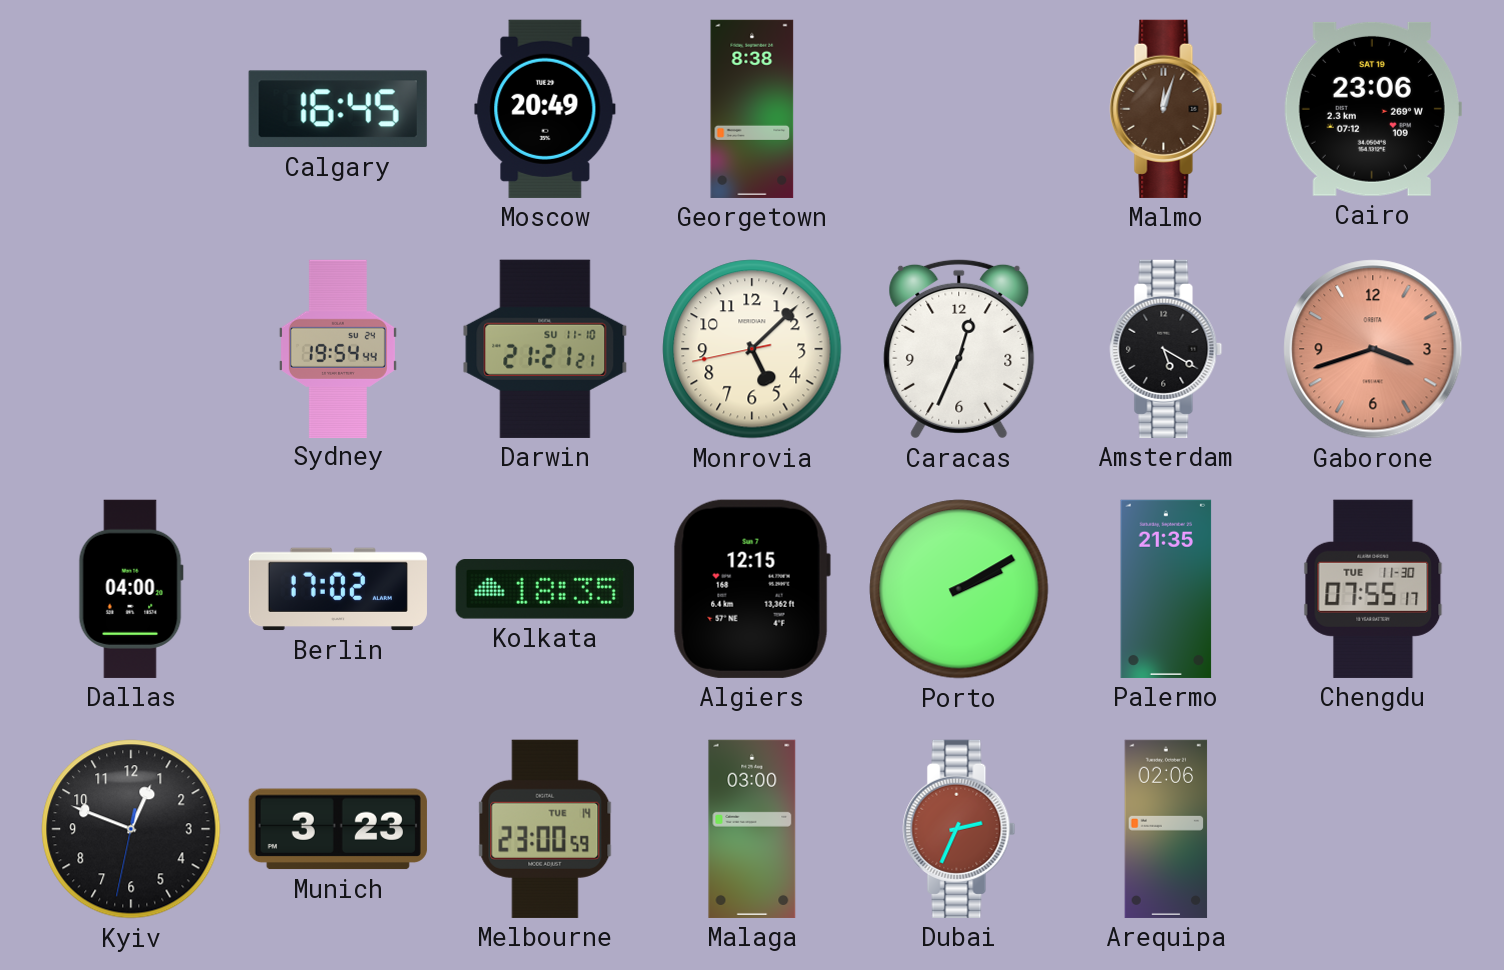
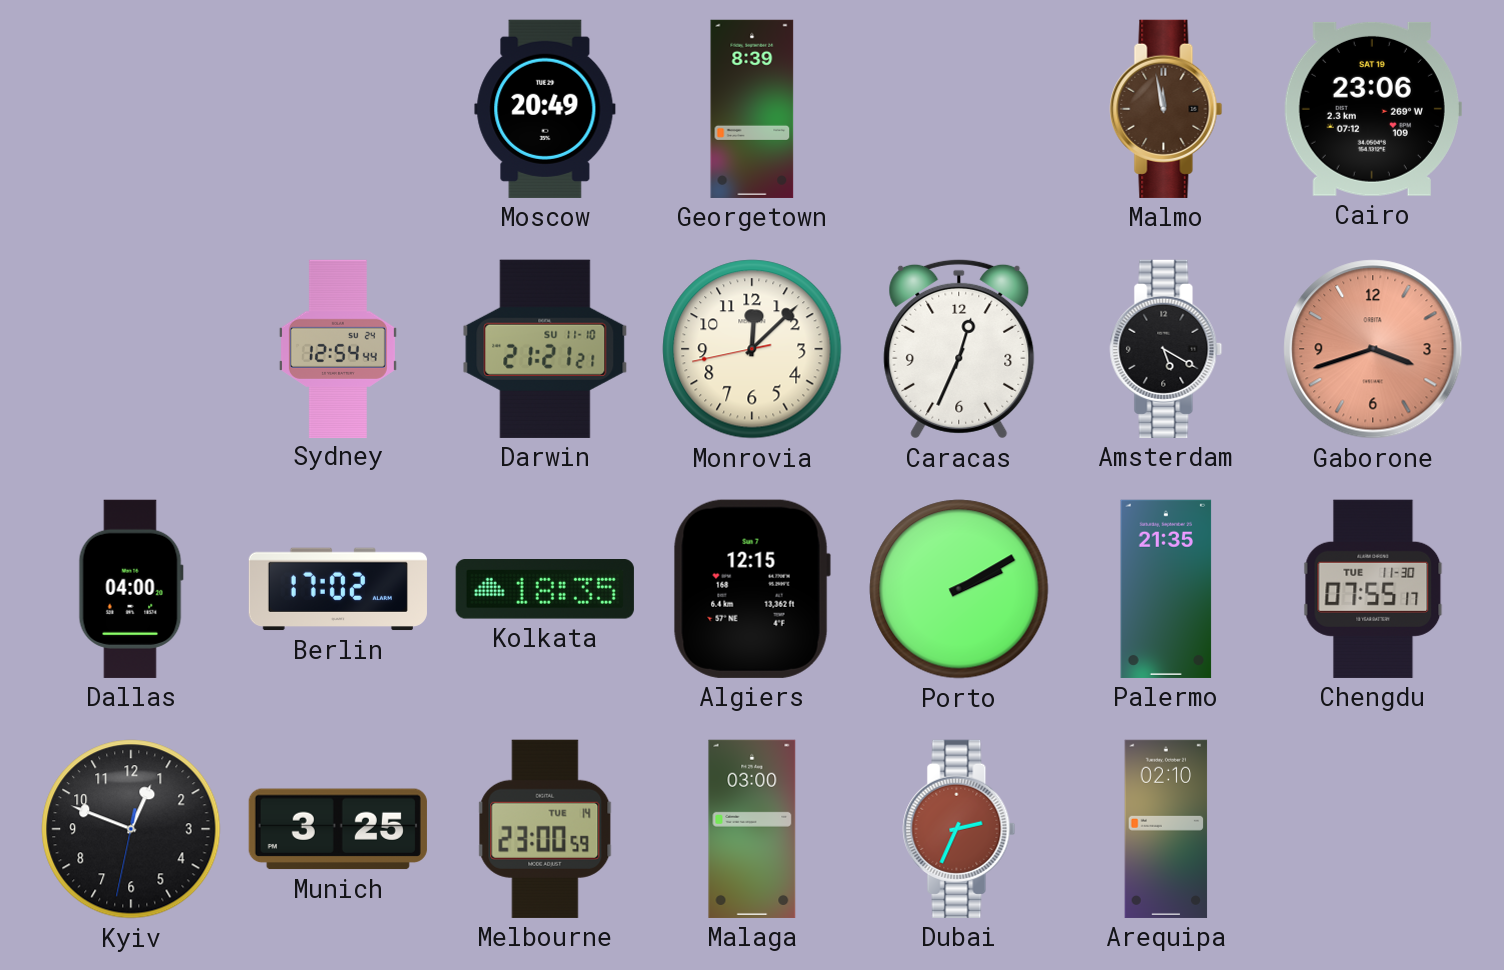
Calgary: 16:45 -> none
Georgetown: 8:38 -> 8:39
Malmo: 12:03 -> 11:58
Sydney: 19:54 -> 12:54
Monrovia: 5:07 -> 12:07
Munich: 3:23 -> 3:25
Arequipa: 02:06 -> 02:10
